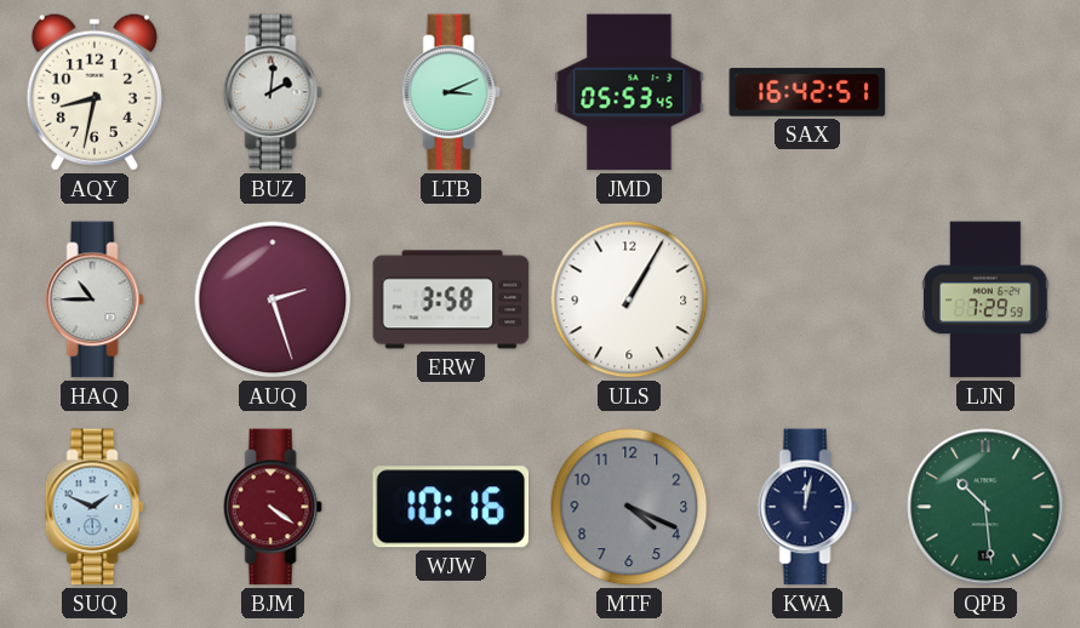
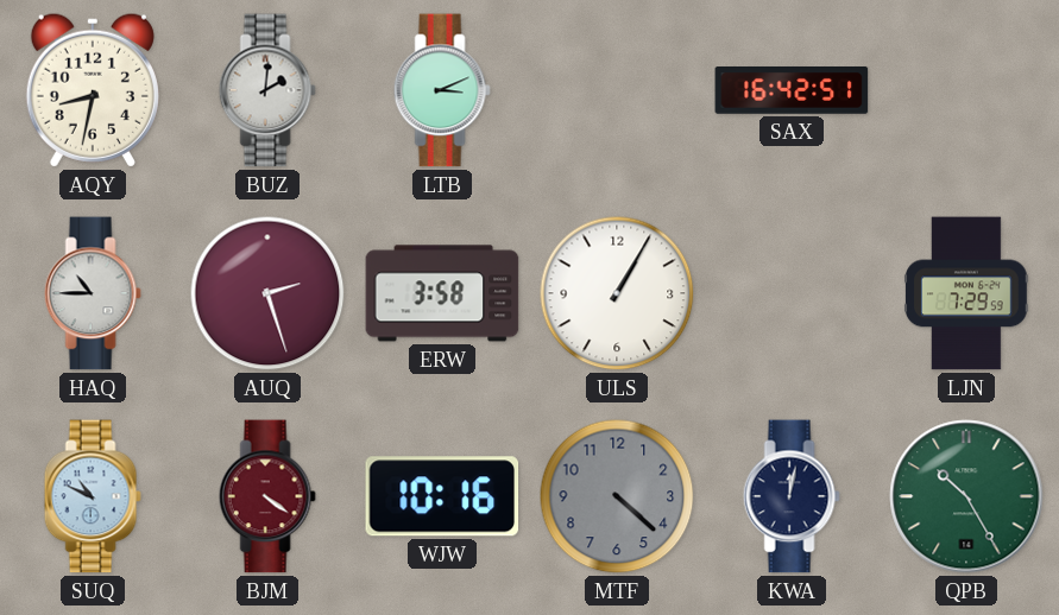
JMD: 05:53 -> none
SUQ: 1:49 -> 10:49
MTF: 4:19 -> 4:22
QPB: 10:29 -> 10:25
